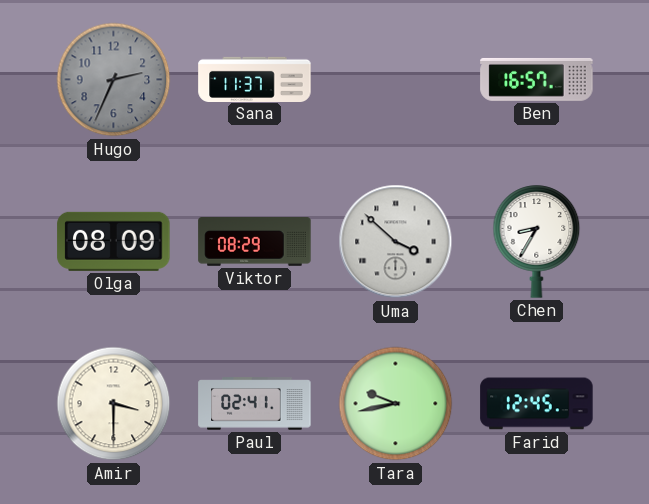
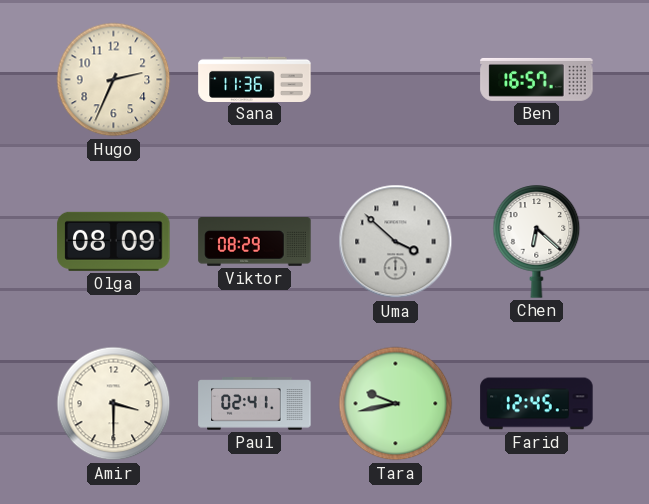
Hugo dial: grey -> cream
Sana: 11:37 -> 11:36
Chen: 8:35 -> 6:22
